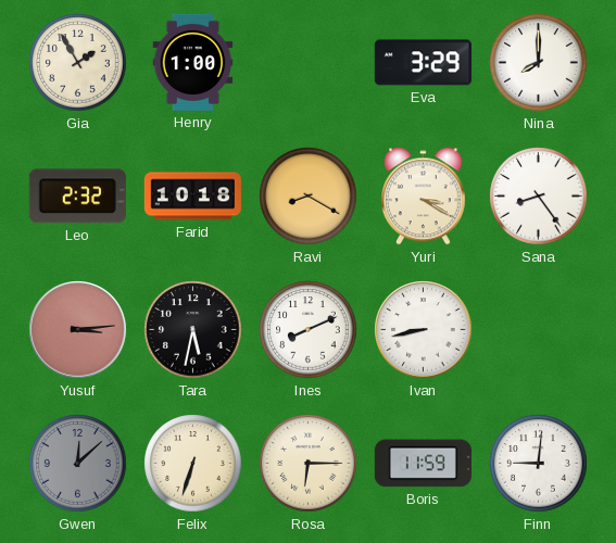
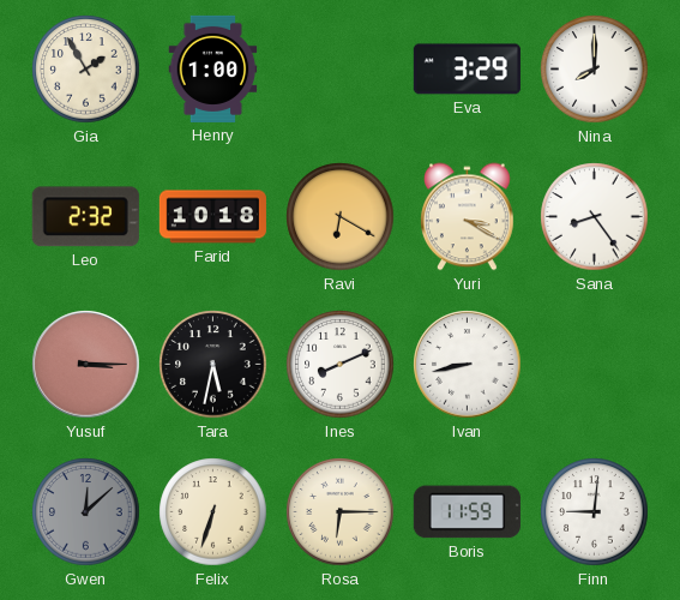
Ravi: 8:20 -> 6:20
Yusuf: 3:14 -> 3:15
